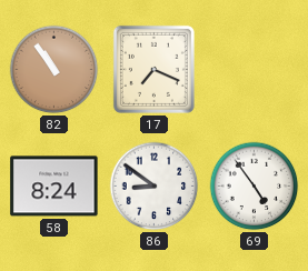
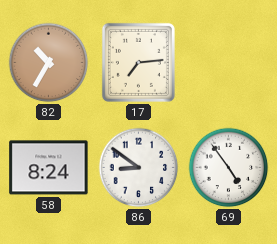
82: 10:54 -> 10:35
17: 7:19 -> 7:14
